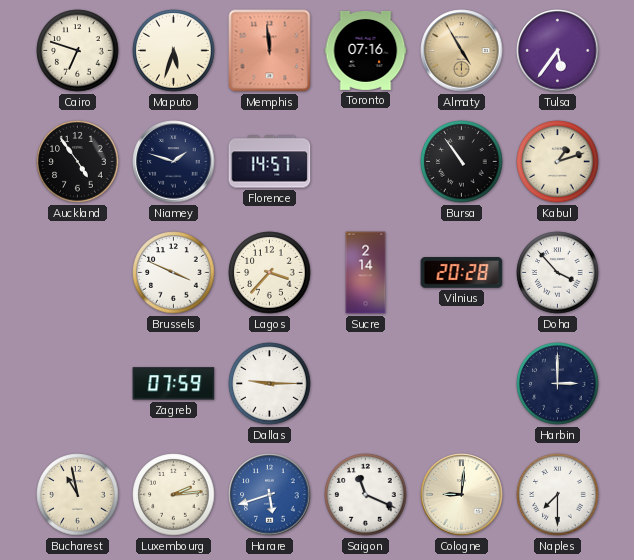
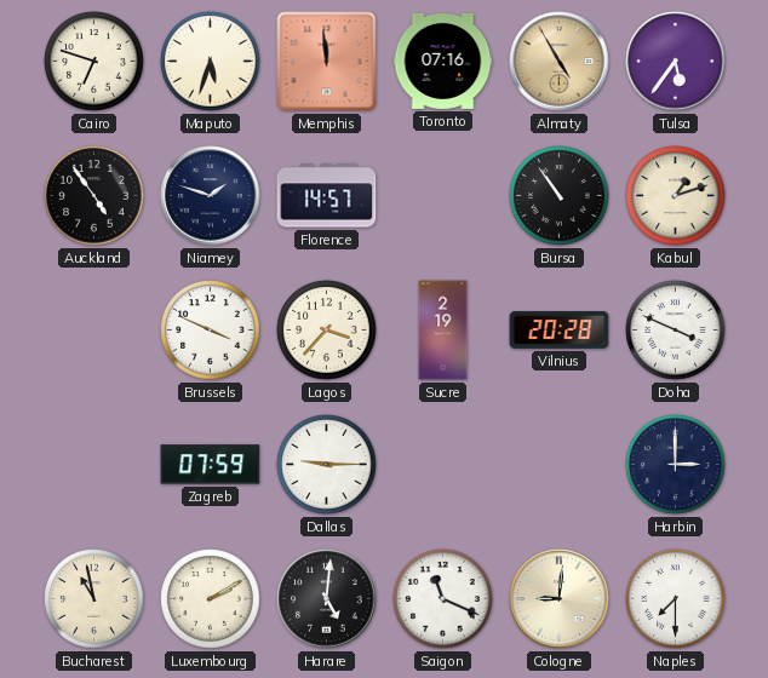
Sucre: 2:14 -> 2:19
Doha: 3:53 -> 3:49
Luxembourg: 2:14 -> 2:10
Harare: 5:42 -> 5:01
Harare dial: blue -> black
